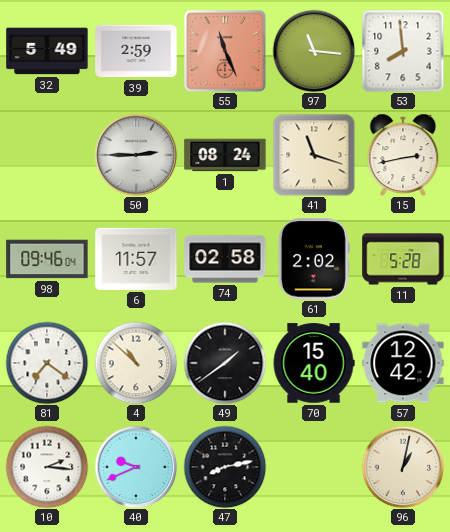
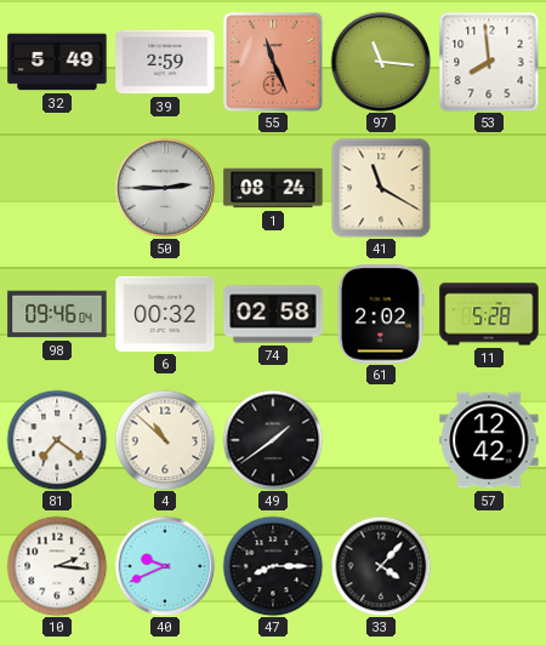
41: 11:18 -> 11:20
15: 2:43 -> none
6: 11:57 -> 00:32
70: 15:40 -> none
47: 8:13 -> 8:15
33: none -> 4:07
96: 1:02 -> none
